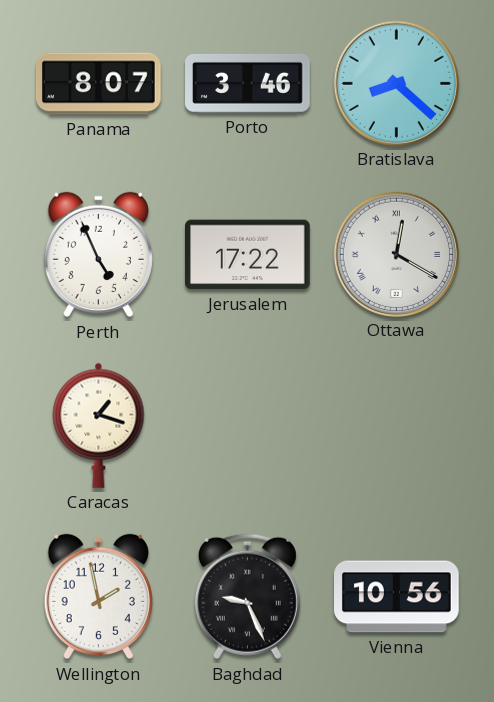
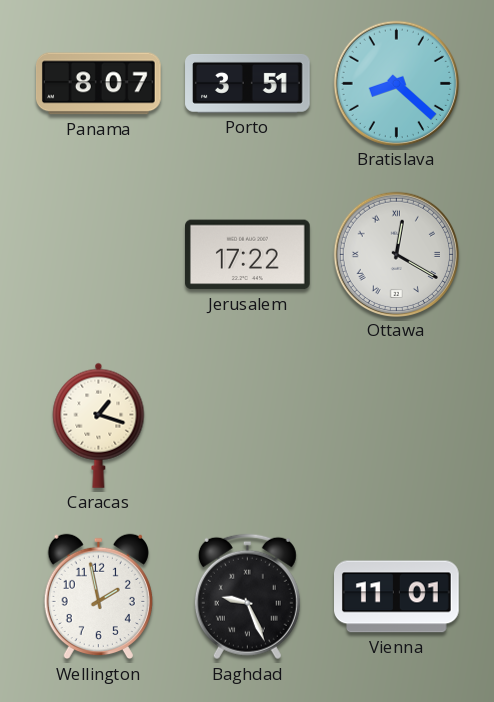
Porto: 3:46 -> 3:51
Perth: 4:56 -> none
Vienna: 10:56 -> 11:01
